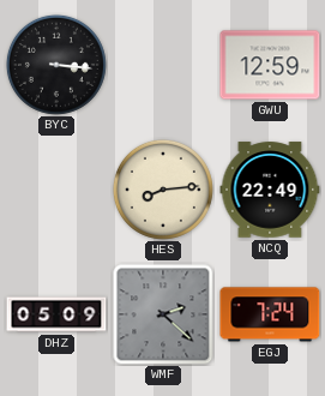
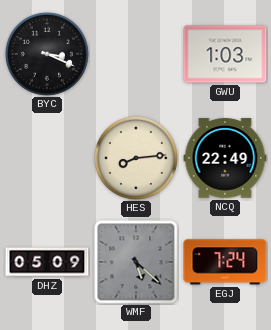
BYC: 3:16 -> 3:19
GWU: 12:59 -> 1:03
WMF: 2:22 -> 5:22
